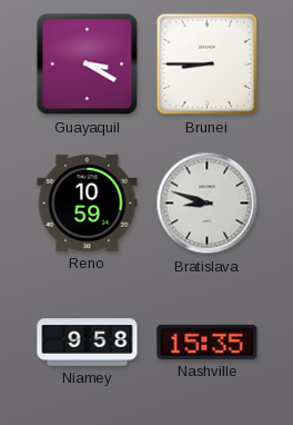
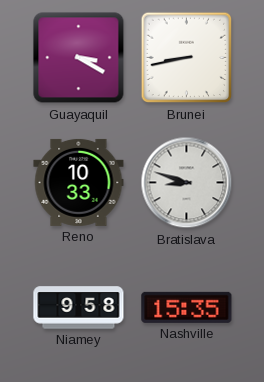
Brunei: 8:45 -> 8:43
Reno: 10:59 -> 10:33
